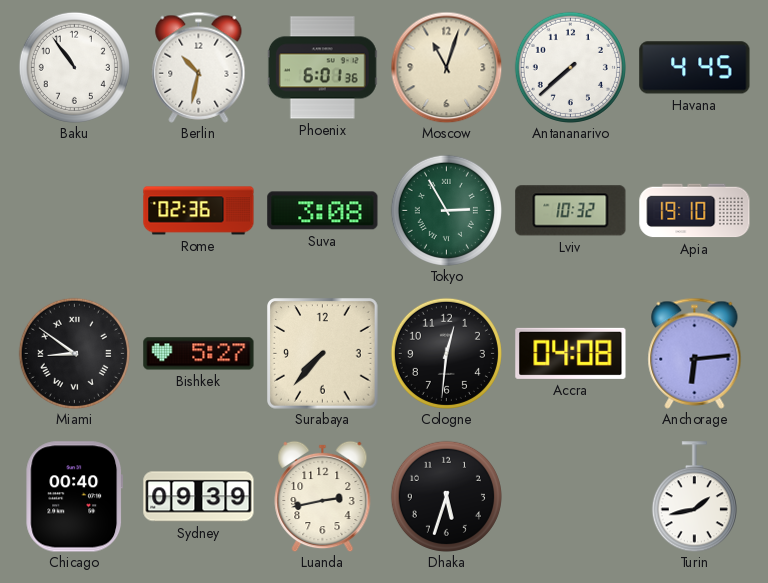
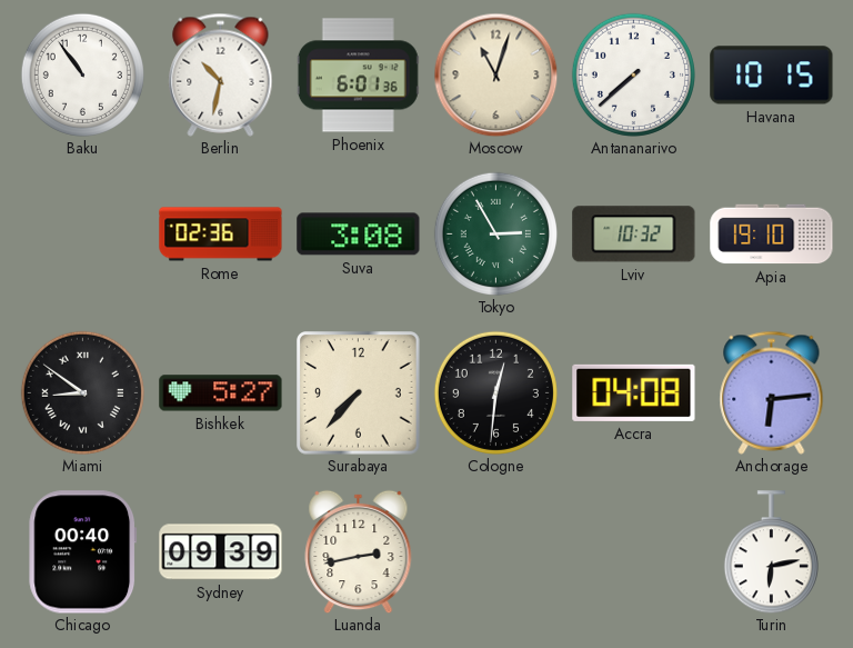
Havana: 4:45 -> 10:15
Dhaka: 5:33 -> none
Turin: 1:43 -> 6:13
